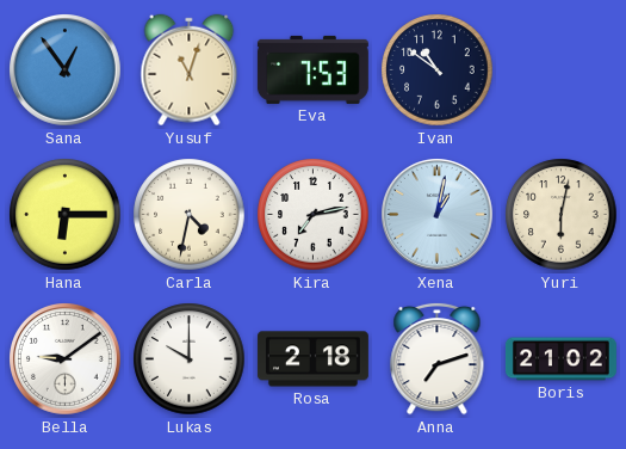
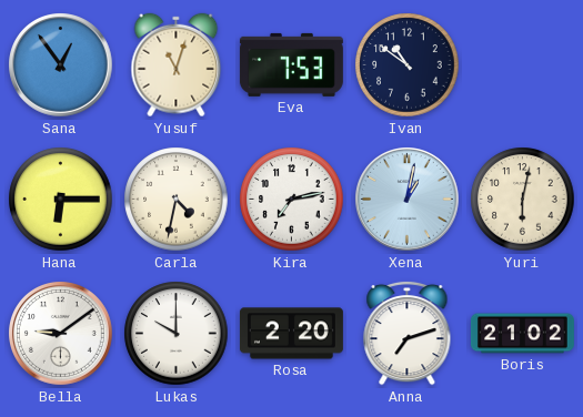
Rosa: 2:18 -> 2:20
